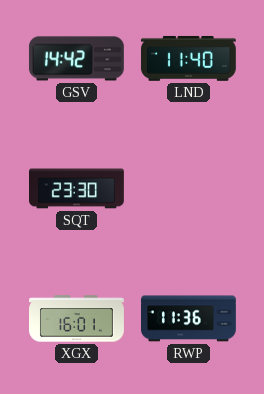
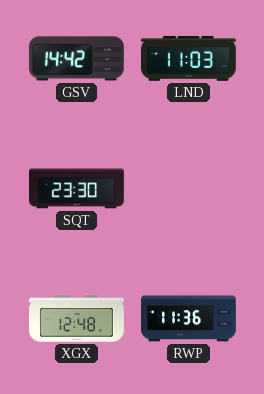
LND: 11:40 -> 11:03
XGX: 16:01 -> 12:48
